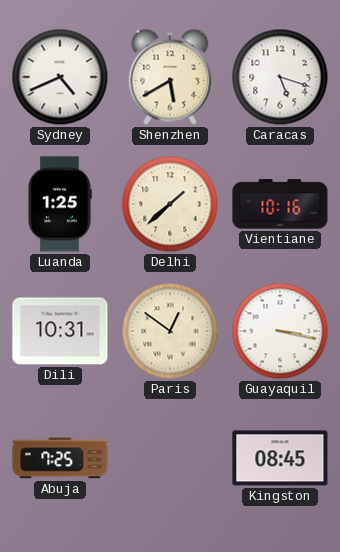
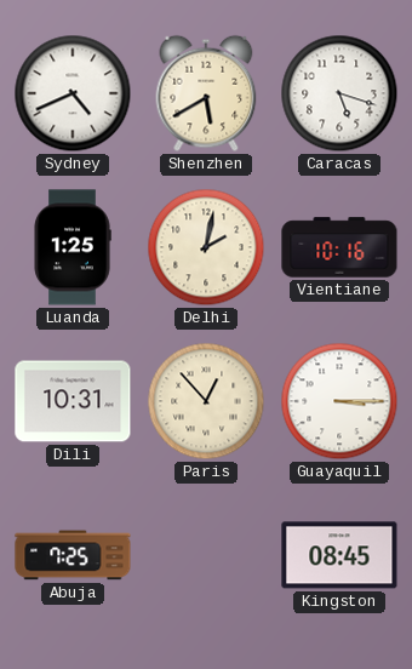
Delhi: 1:38 -> 2:02
Paris: 12:51 -> 12:53
Guayaquil: 3:17 -> 3:15
